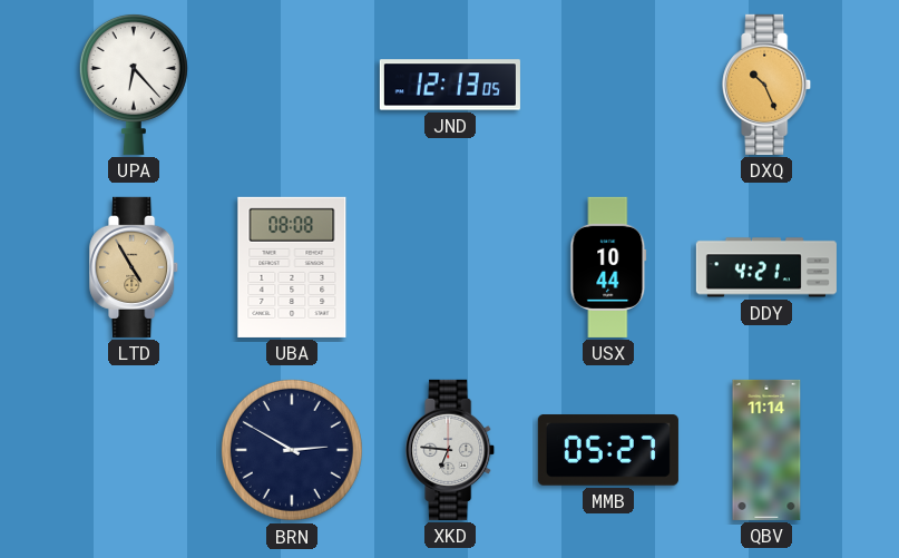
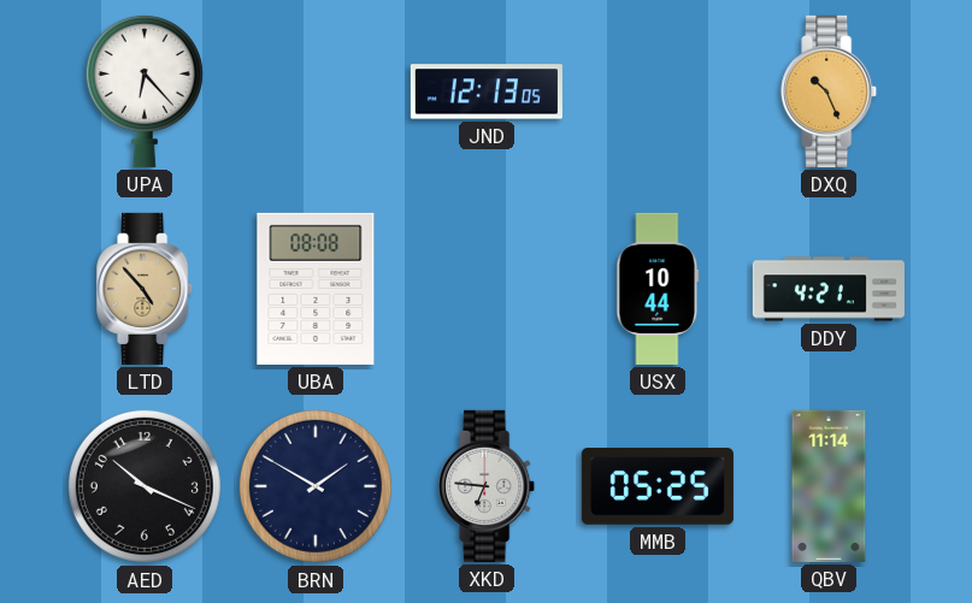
LTD: 4:55 -> 4:53
AED: none -> 10:19
BRN: 2:50 -> 1:50
MMB: 05:27 -> 05:25
